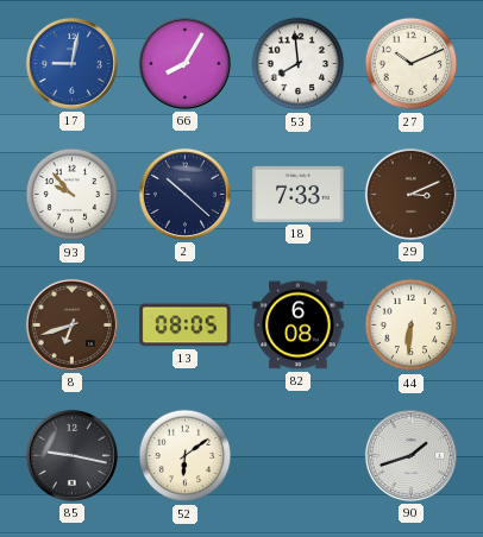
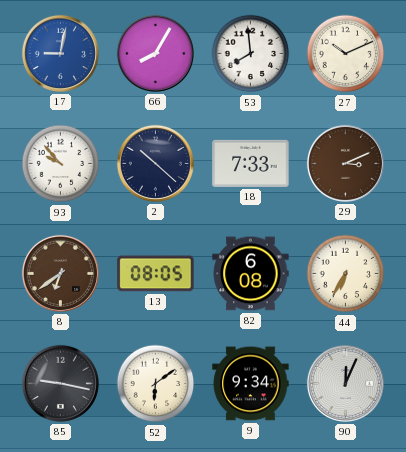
8: 6:42 -> 6:39
44: 6:31 -> 6:35
9: none -> 9:34
90: 1:42 -> 12:04
